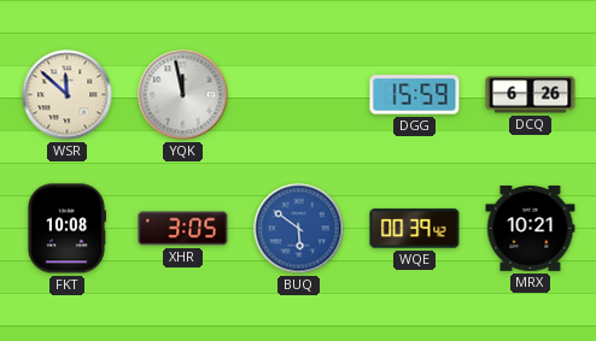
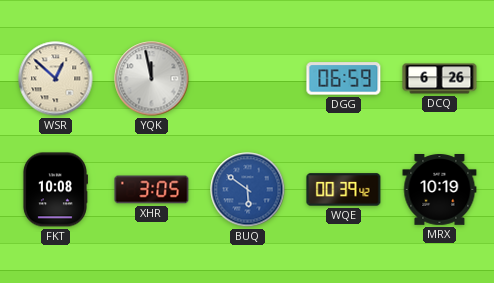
WSR: 11:52 -> 12:52
DGG: 15:59 -> 06:59
MRX: 10:21 -> 10:19
